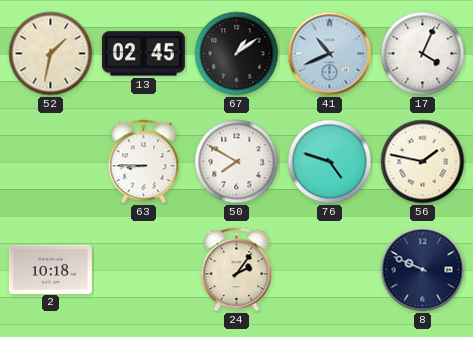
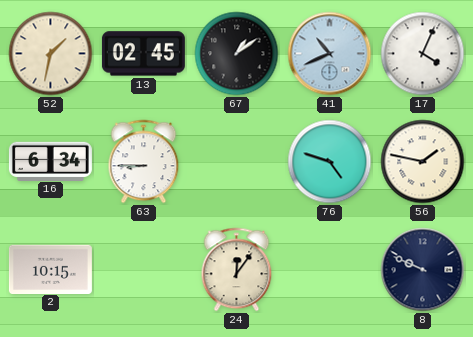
16: none -> 6:34
50: 7:50 -> none
2: 10:18 -> 10:15
24: 2:06 -> 12:06
